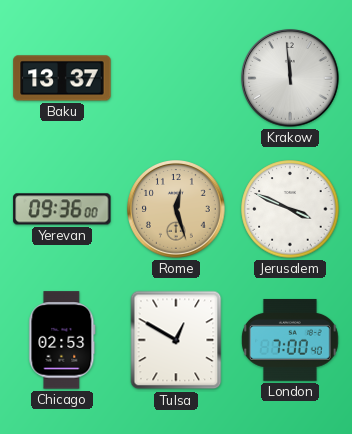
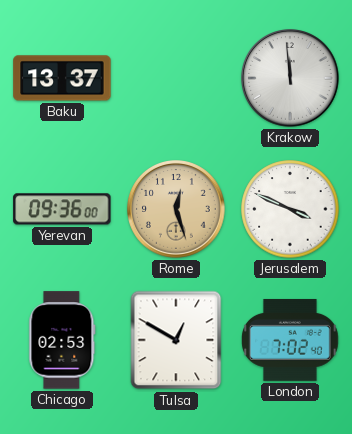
London: 7:00 -> 7:02
